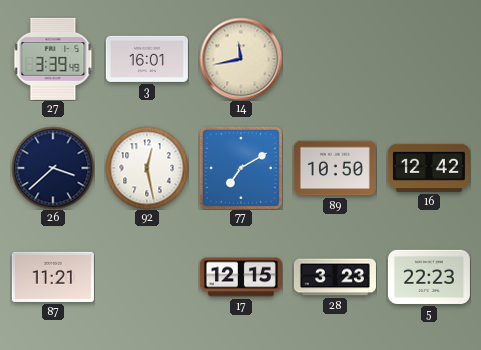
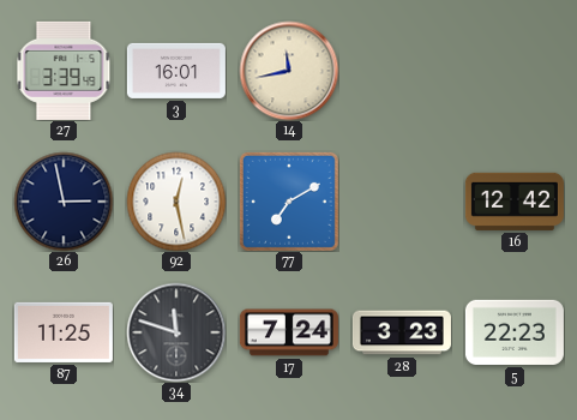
26: 3:38 -> 2:58
89: 10:50 -> none
87: 11:21 -> 11:25
34: none -> 11:48
17: 12:15 -> 7:24
